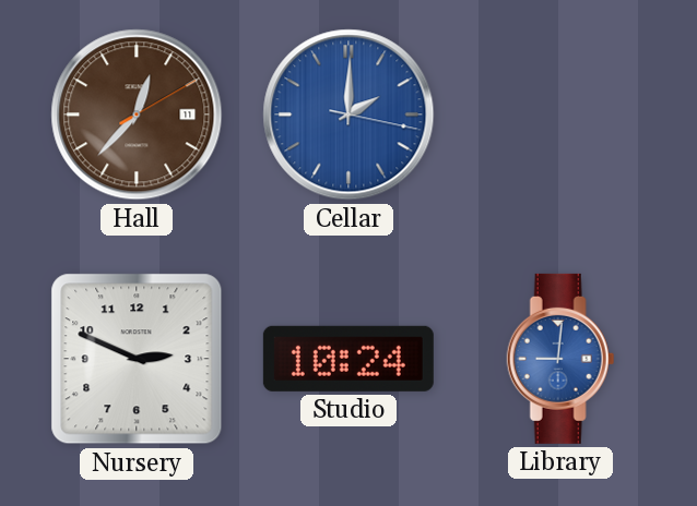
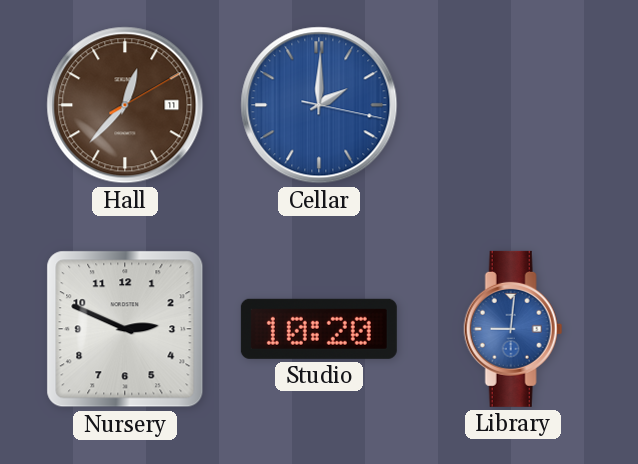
Studio: 10:24 -> 10:20
